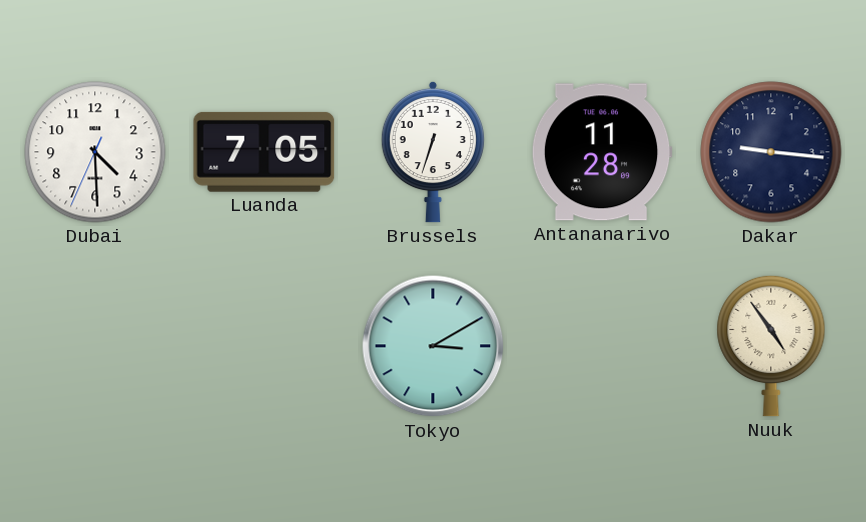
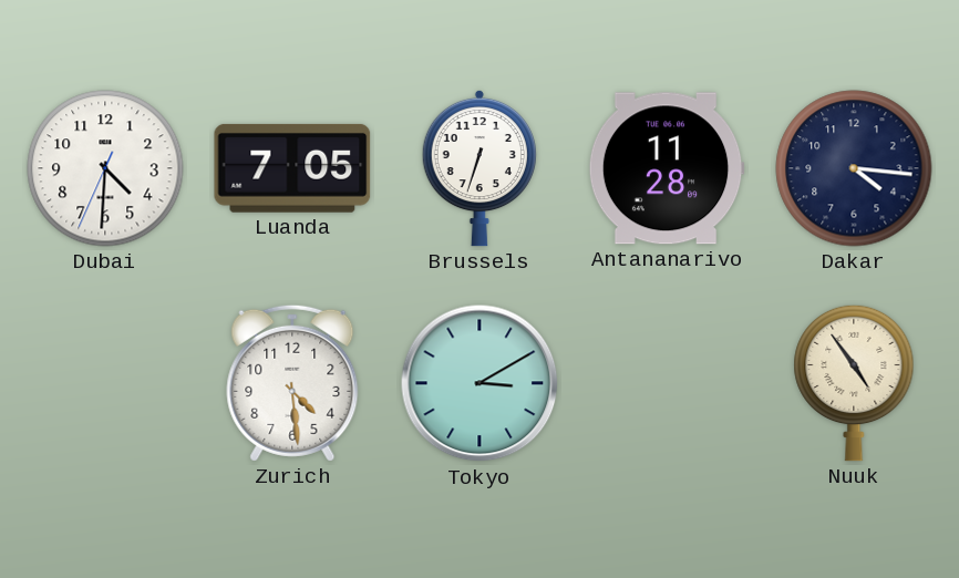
Dubai: 4:29 -> 4:30
Dakar: 9:16 -> 4:16
Zurich: none -> 4:29
